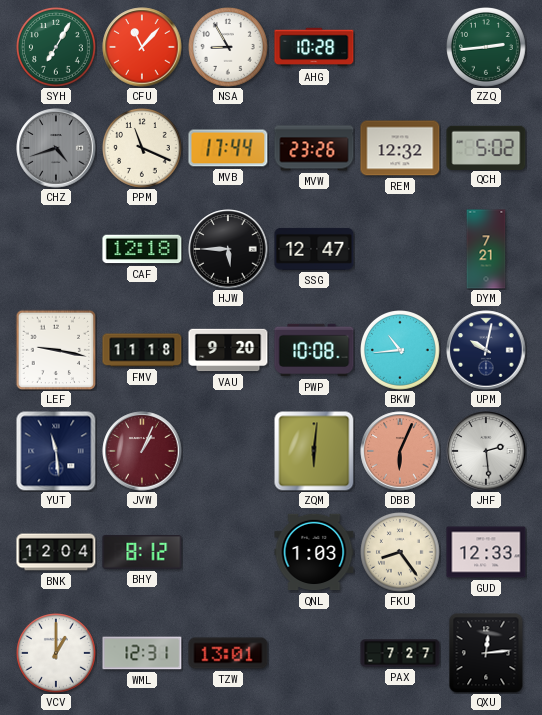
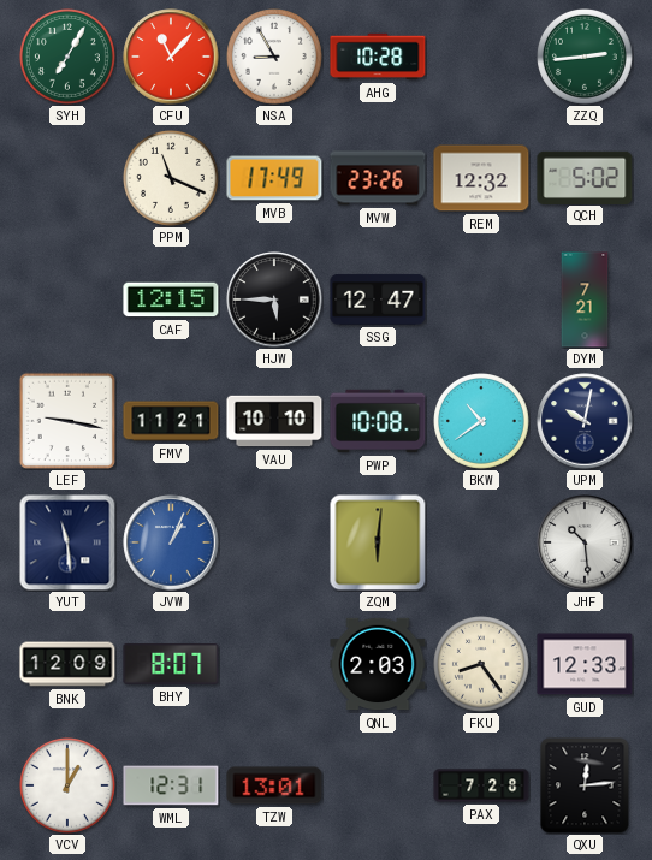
CHZ: 4:42 -> none
MVB: 17:44 -> 17:49
CAF: 12:18 -> 12:15
FMV: 11:18 -> 11:21
VAU: 9:20 -> 10:10
BKW: 10:44 -> 10:39
JVW dial: burgundy -> blue
DBB: 6:04 -> none
JHF: 2:29 -> 10:29
BNK: 12:04 -> 12:09
BHY: 8:12 -> 8:07
QNL: 1:03 -> 2:03
PAX: 7:27 -> 7:28
